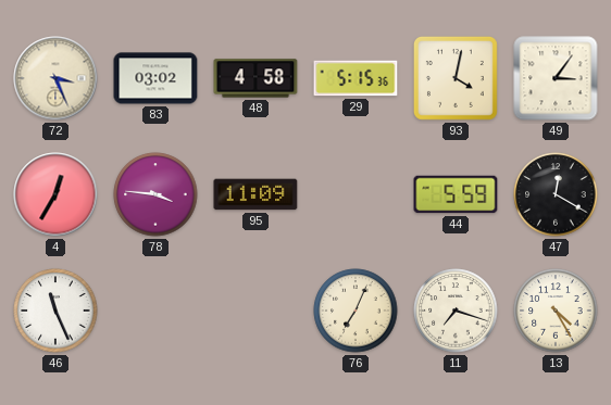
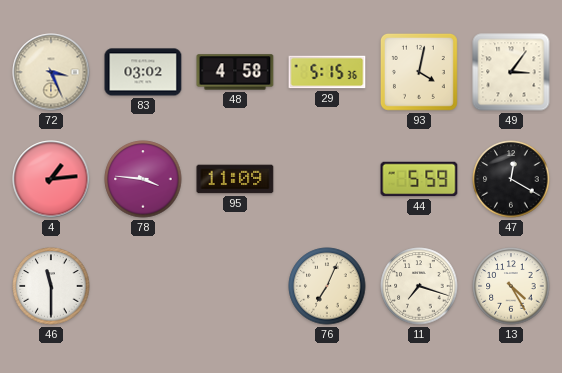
4: 12:35 -> 1:14
46: 11:26 -> 11:30
